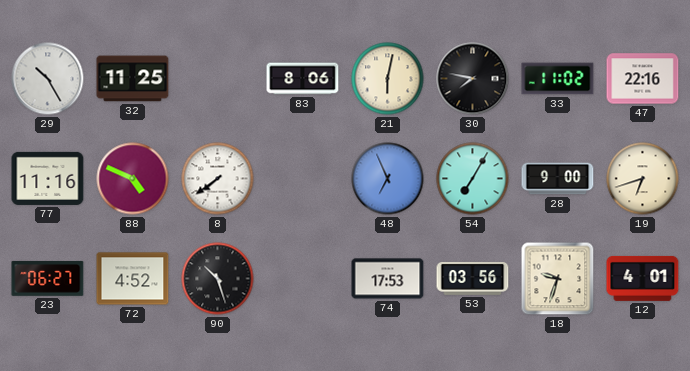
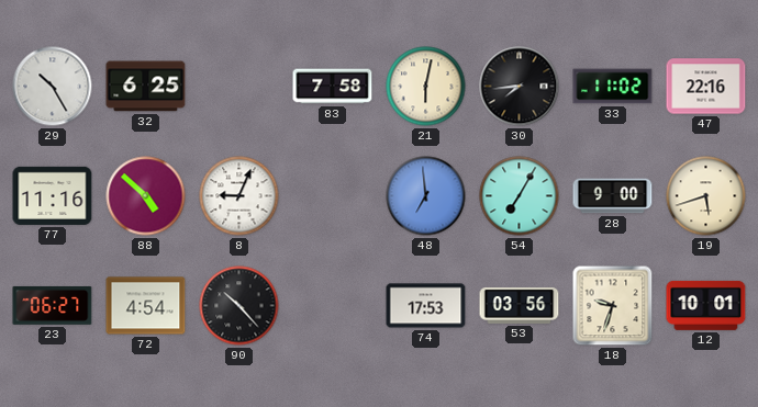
32: 11:25 -> 6:25
83: 8:06 -> 7:58
30: 7:47 -> 7:44
88: 4:49 -> 4:52
8: 7:39 -> 9:04
48: 6:56 -> 6:59
19: 6:42 -> 5:42
72: 4:52 -> 4:54
90: 10:27 -> 10:23
12: 4:01 -> 10:01
